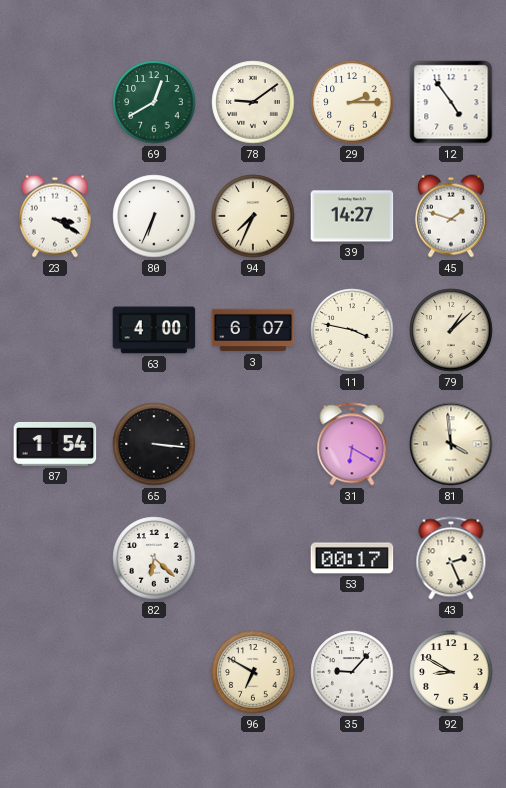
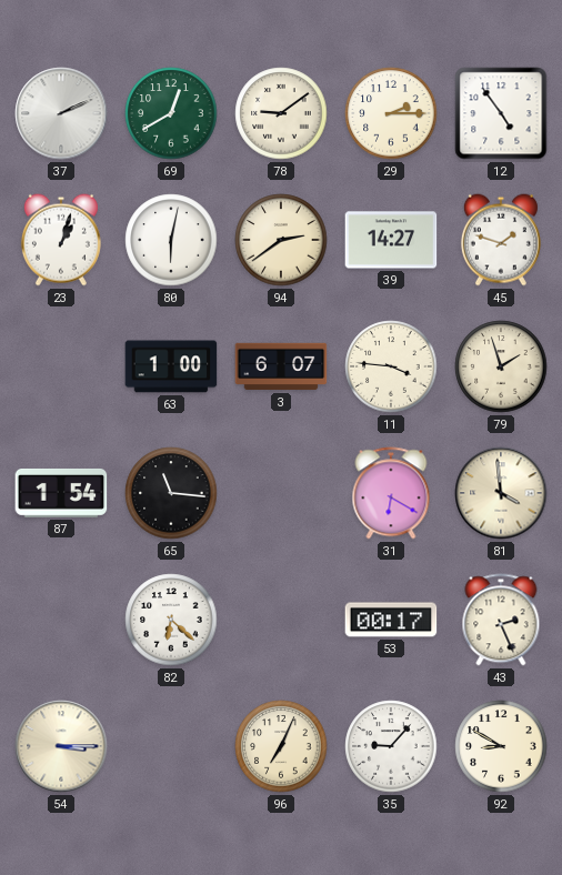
37: none -> 2:11
23: 3:20 -> 1:03
80: 6:34 -> 6:02
94: 7:34 -> 2:39
63: 4:00 -> 1:00
11: 3:47 -> 3:46
79: 1:08 -> 1:57
65: 3:16 -> 11:16
54: none -> 3:15
96: 6:50 -> 7:04
